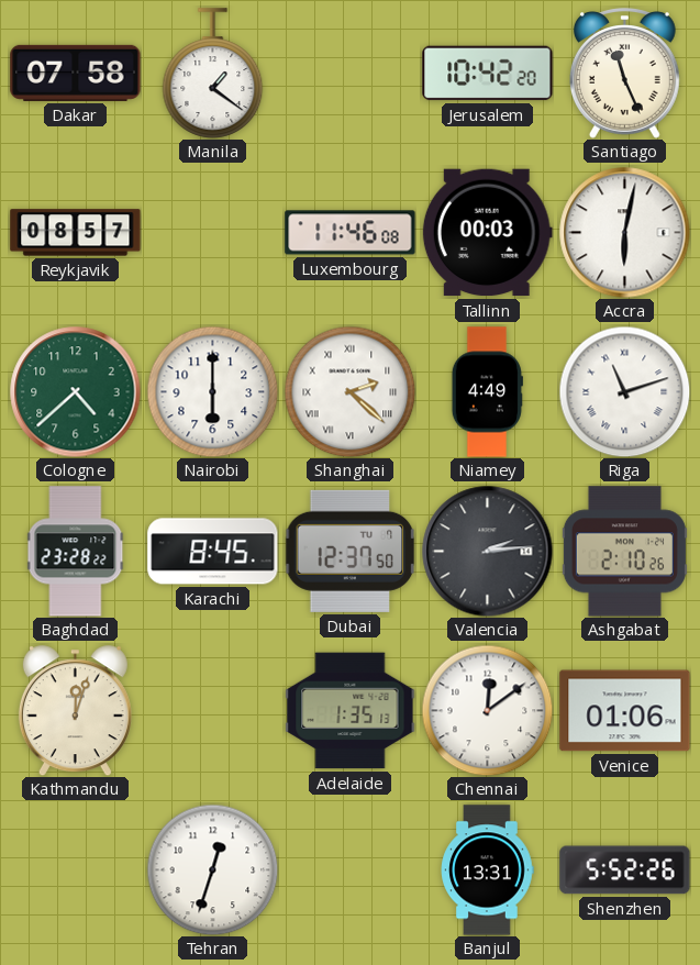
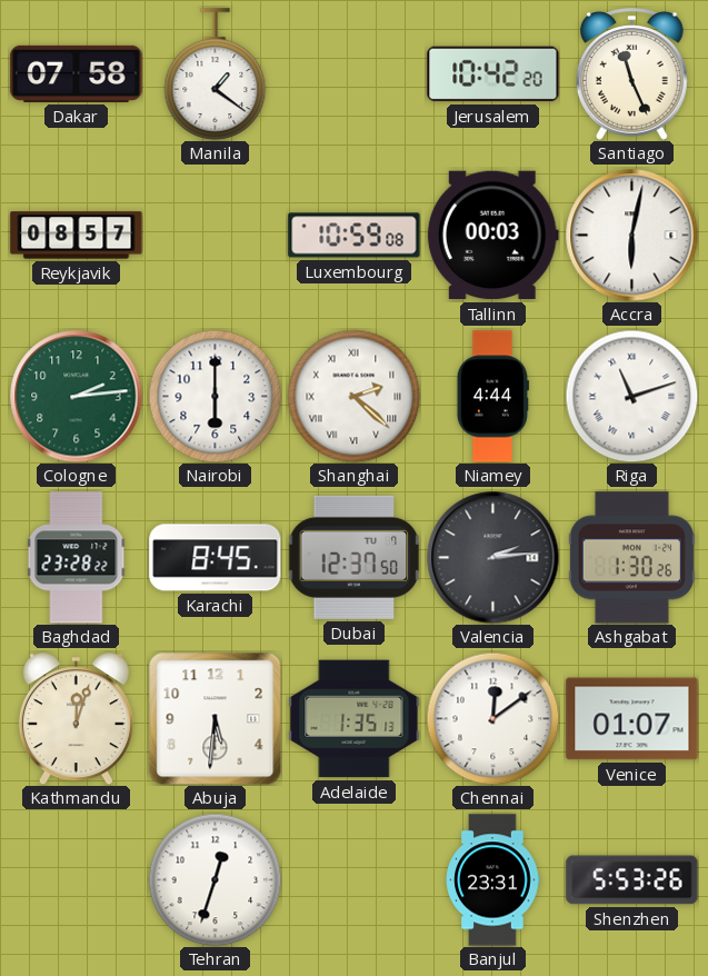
Luxembourg: 11:46 -> 10:59
Cologne: 4:38 -> 2:14
Niamey: 4:49 -> 4:44
Ashgabat: 2:10 -> 1:30
Abuja: none -> 5:31
Venice: 01:06 -> 01:07
Banjul: 13:31 -> 23:31
Shenzhen: 5:52 -> 5:53
